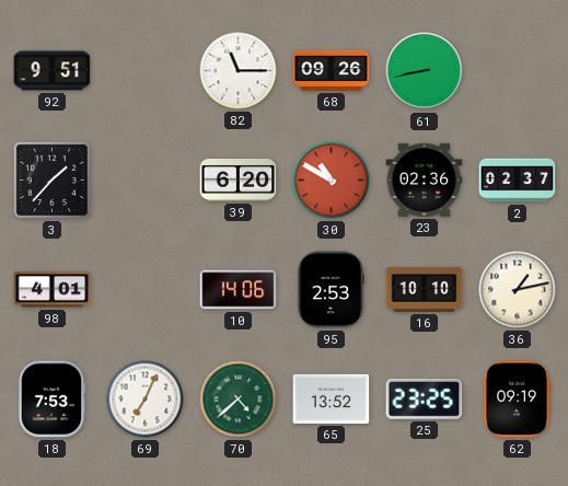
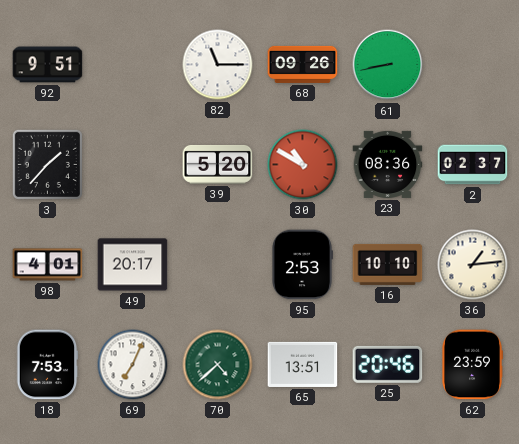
39: 6:20 -> 5:20
23: 02:36 -> 08:36
49: none -> 20:17
10: 14:06 -> none
36: 1:13 -> 1:14
65: 13:52 -> 13:51
25: 23:25 -> 20:46
62: 09:19 -> 23:59
